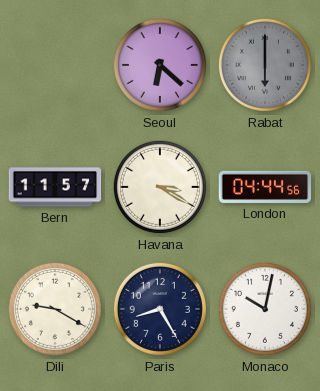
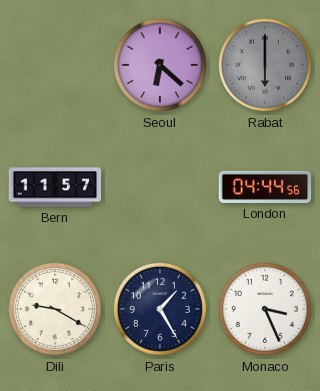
Havana: 3:20 -> none
Paris: 8:25 -> 1:25
Monaco: 10:02 -> 3:26
